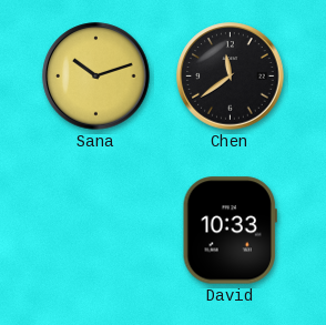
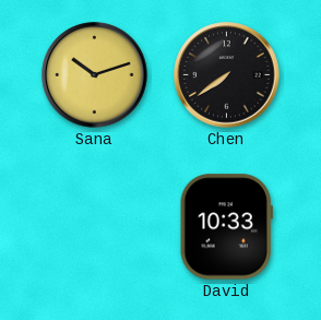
Chen: 11:39 -> 7:39
